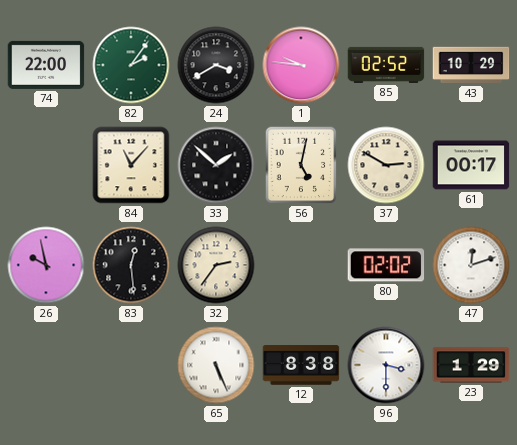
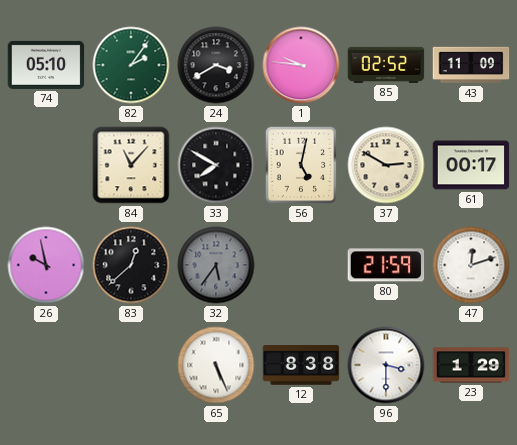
74: 22:00 -> 05:10
43: 10:29 -> 11:09
33: 1:52 -> 7:50
83: 12:29 -> 12:38
32: 2:36 -> 5:36
32 dial: cream -> grey
80: 02:02 -> 21:59
